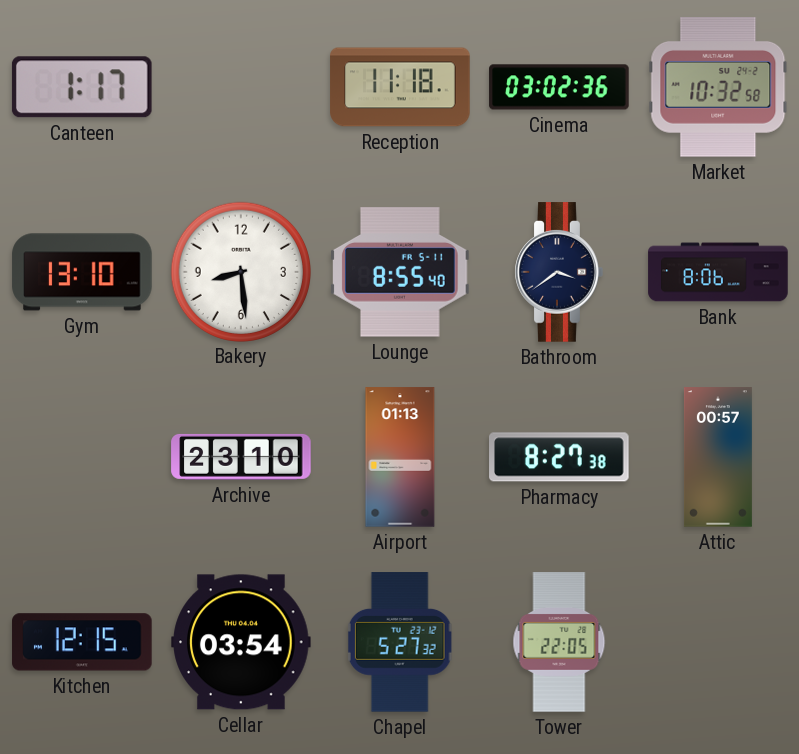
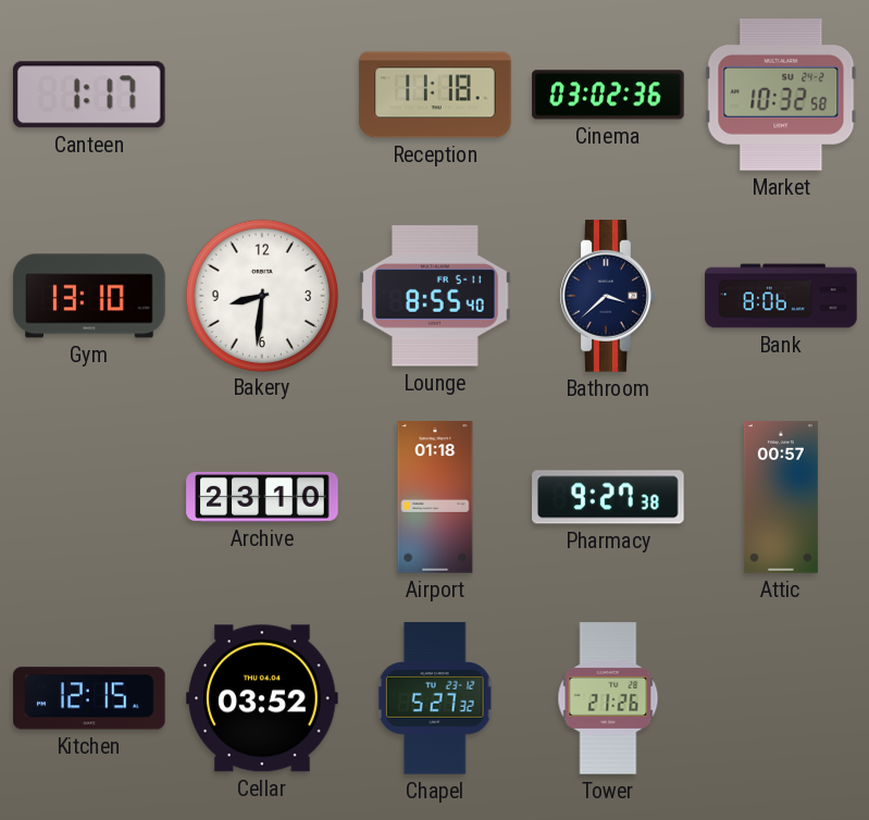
Bakery: 8:29 -> 8:31
Bathroom: 3:39 -> 3:38
Airport: 01:13 -> 01:18
Pharmacy: 8:27 -> 9:27
Cellar: 03:54 -> 03:52
Tower: 22:05 -> 21:26
